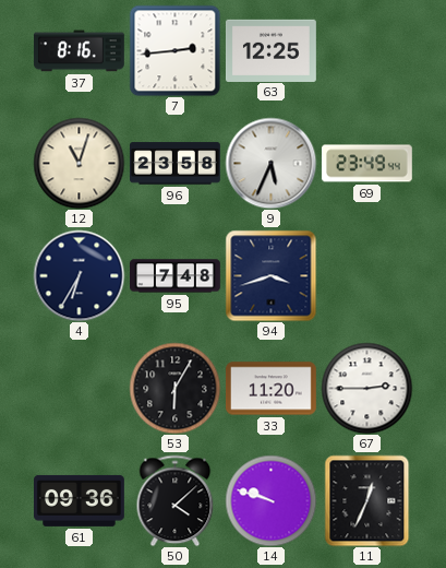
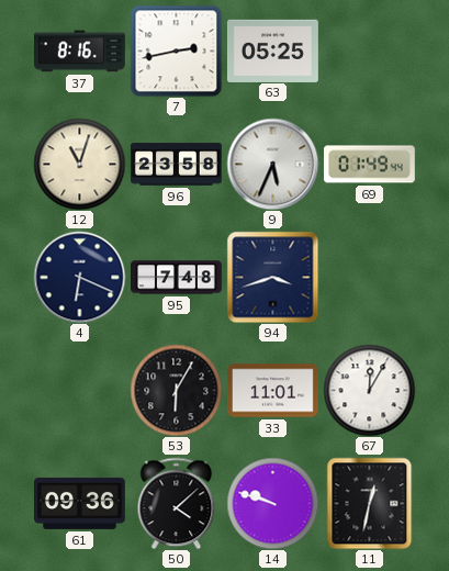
7: 2:44 -> 2:43
63: 12:25 -> 05:25
69: 23:49 -> 01:49
4: 6:35 -> 6:19
33: 11:20 -> 11:01
67: 2:45 -> 12:05
11: 12:34 -> 12:32
